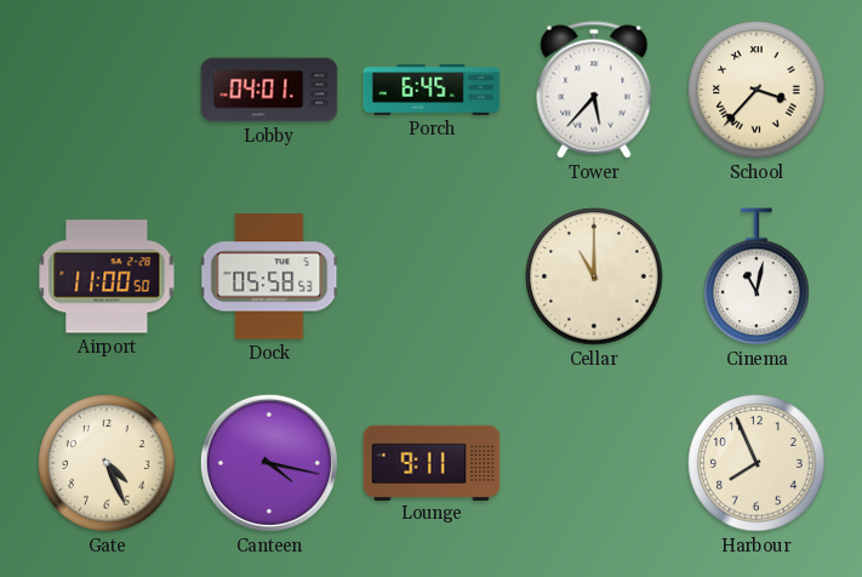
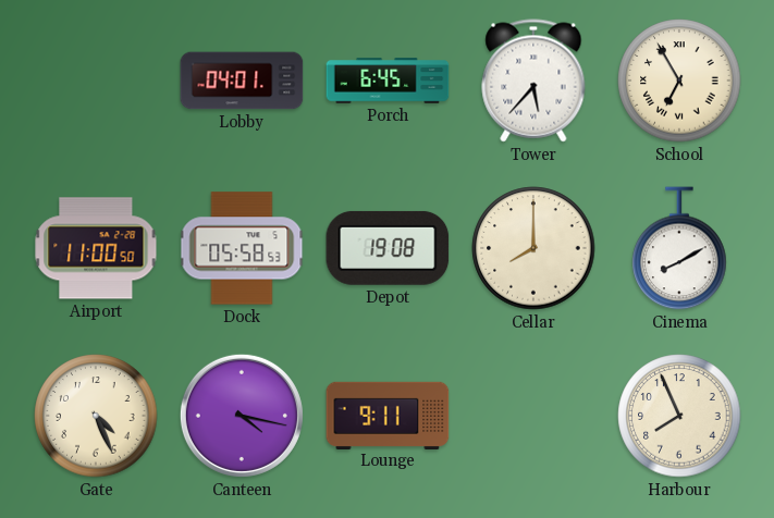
School: 3:37 -> 6:55
Depot: none -> 19:08
Cellar: 11:00 -> 8:00
Cinema: 11:02 -> 8:10
